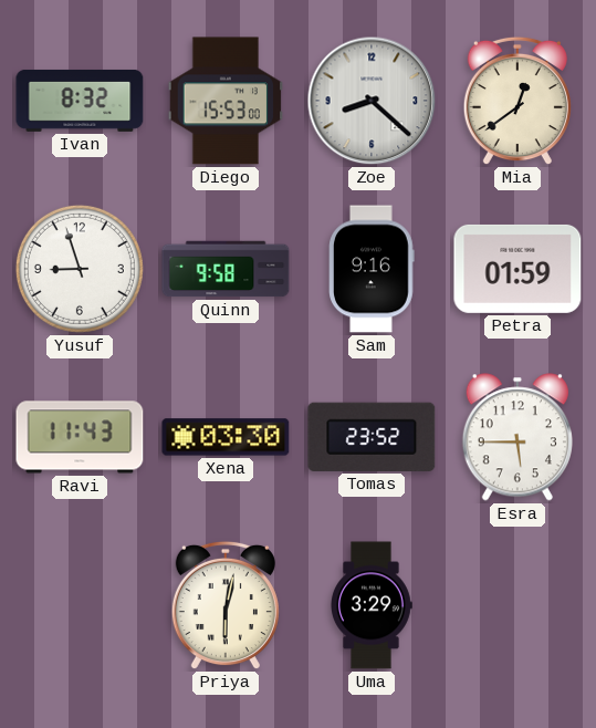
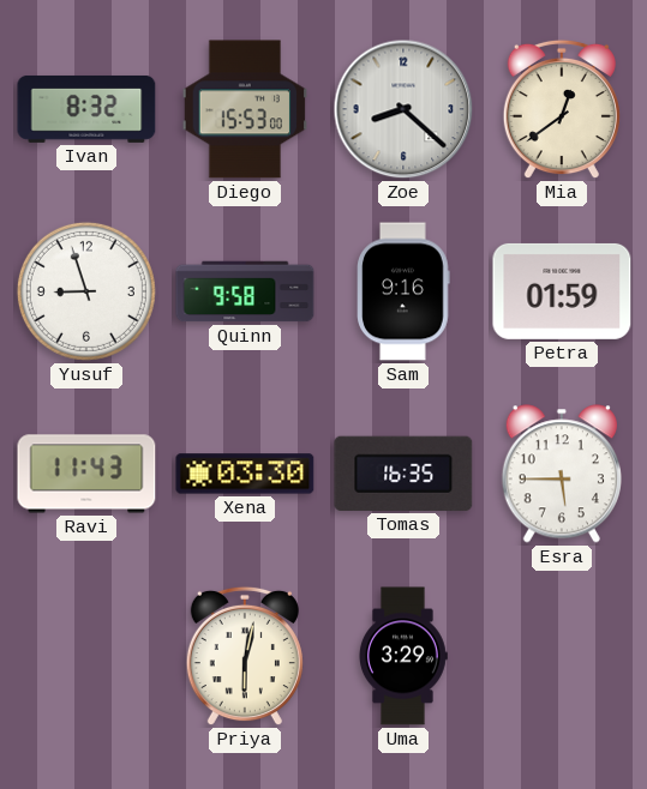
Tomas: 23:52 -> 16:35
